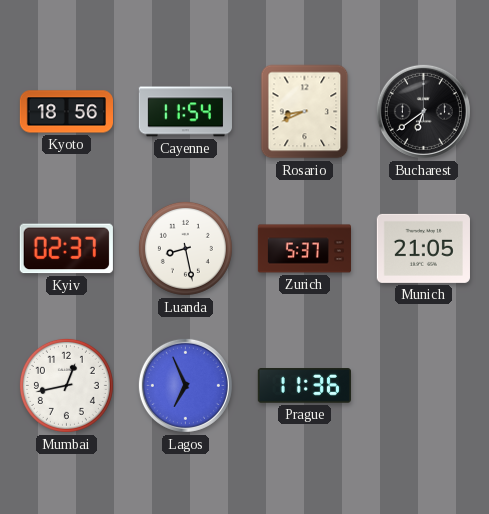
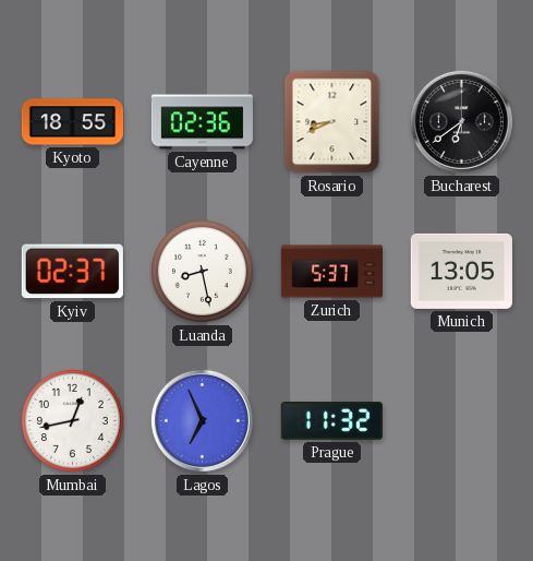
Kyoto: 18:56 -> 18:55
Cayenne: 11:54 -> 02:36
Munich: 21:05 -> 13:05
Prague: 11:36 -> 11:32
